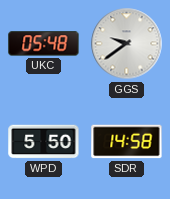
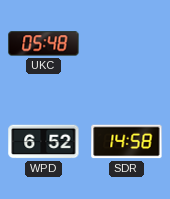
GGS: 9:39 -> none
WPD: 5:50 -> 6:52
